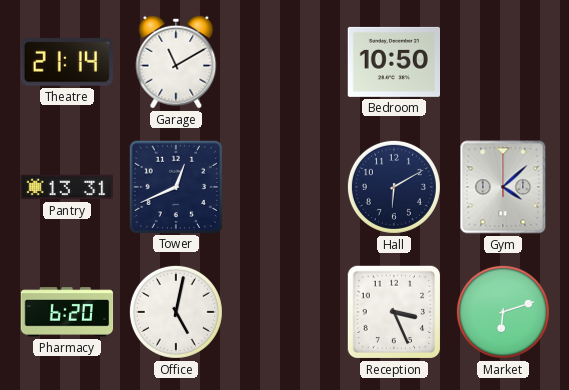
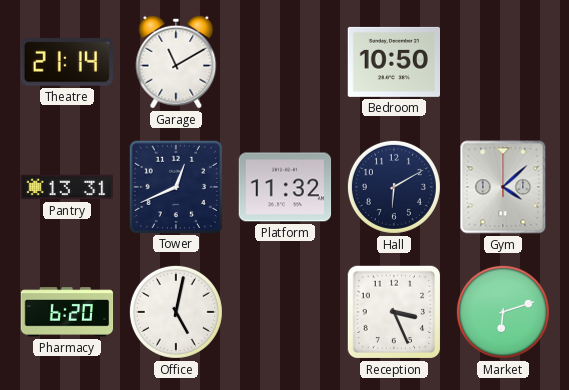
Platform: none -> 11:32
